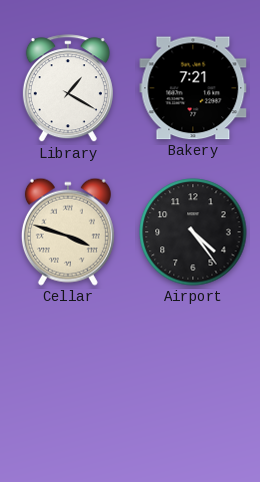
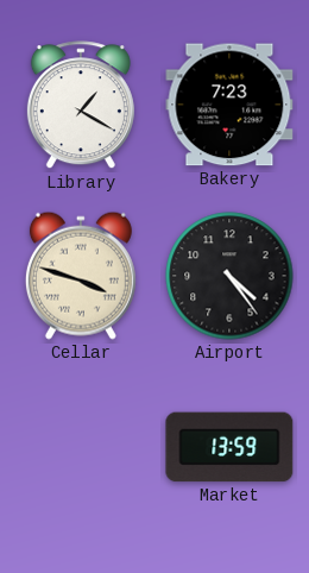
Bakery: 7:21 -> 7:23
Market: none -> 13:59
